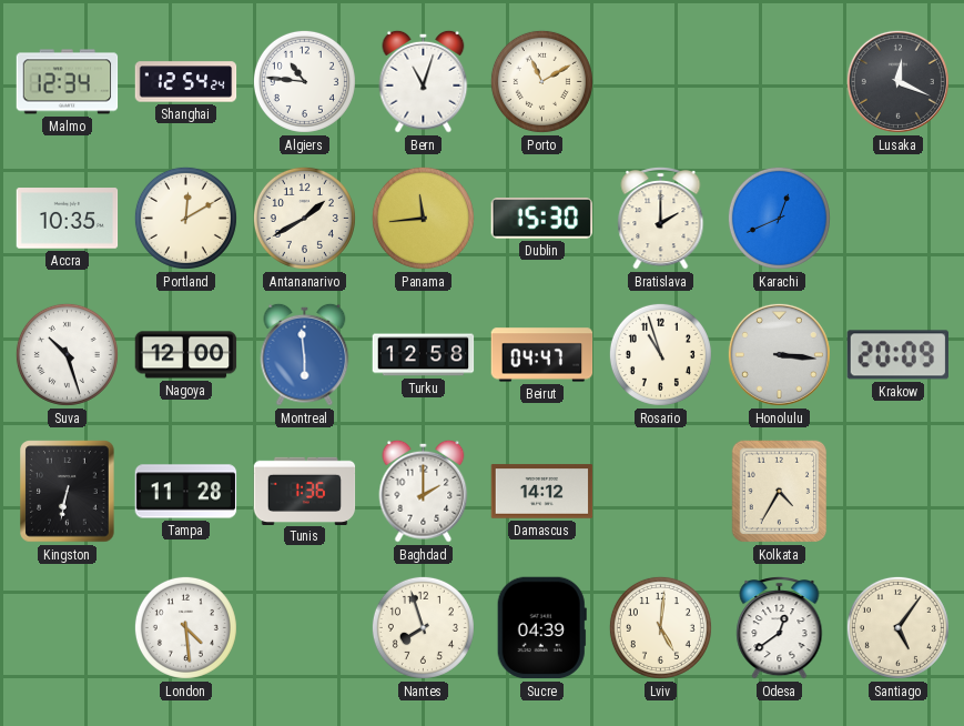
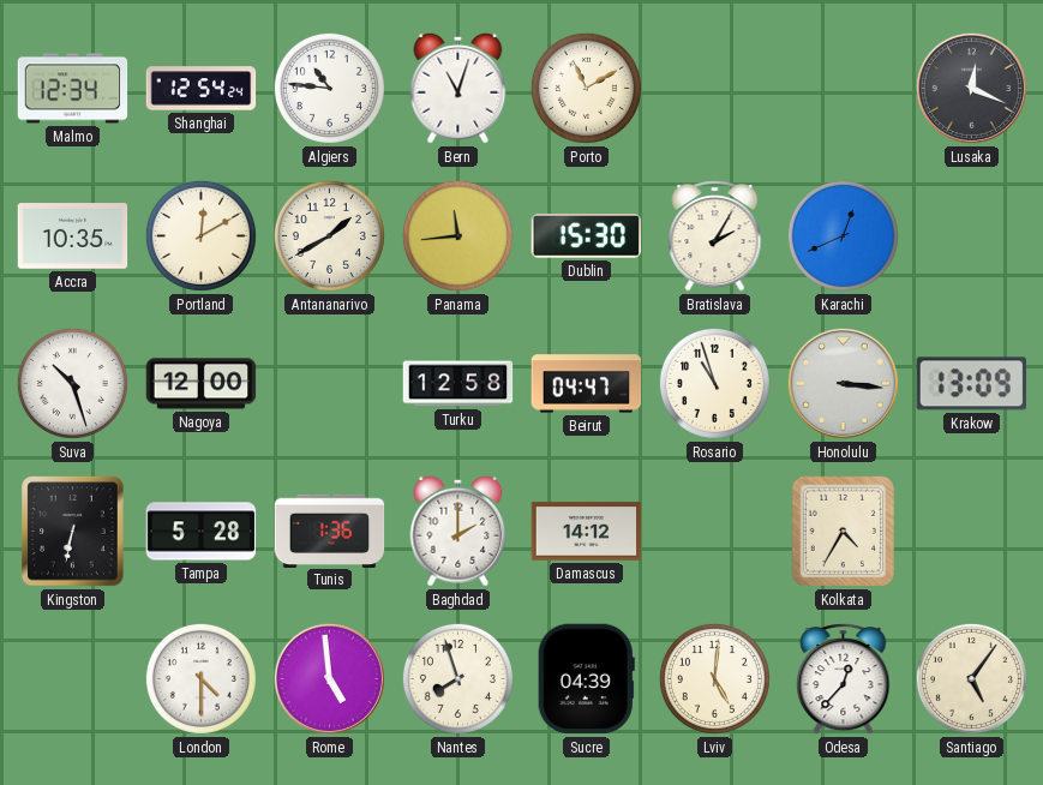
Bratislava: 2:00 -> 2:05
Montreal: 5:59 -> none
Krakow: 20:09 -> 13:09
Tampa: 11:28 -> 5:28
London: 4:29 -> 4:30
Rome: none -> 4:59
Odesa: 12:39 -> 12:37
